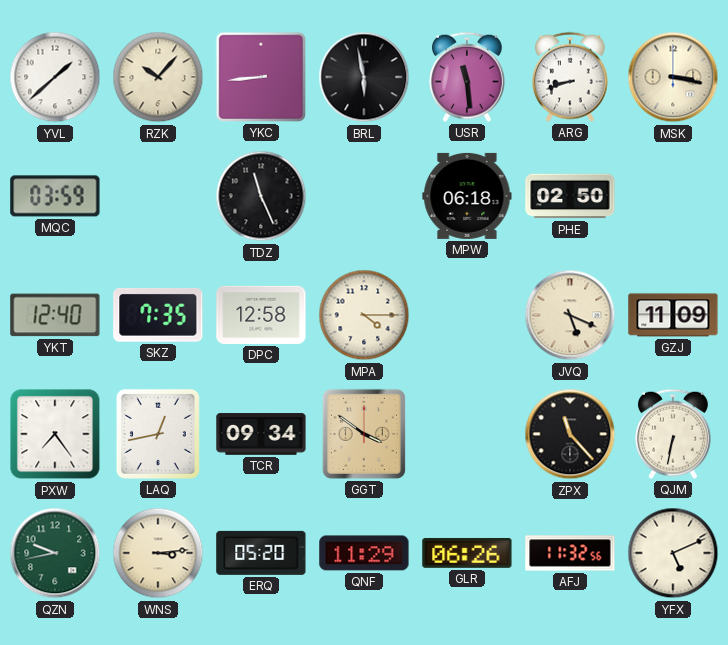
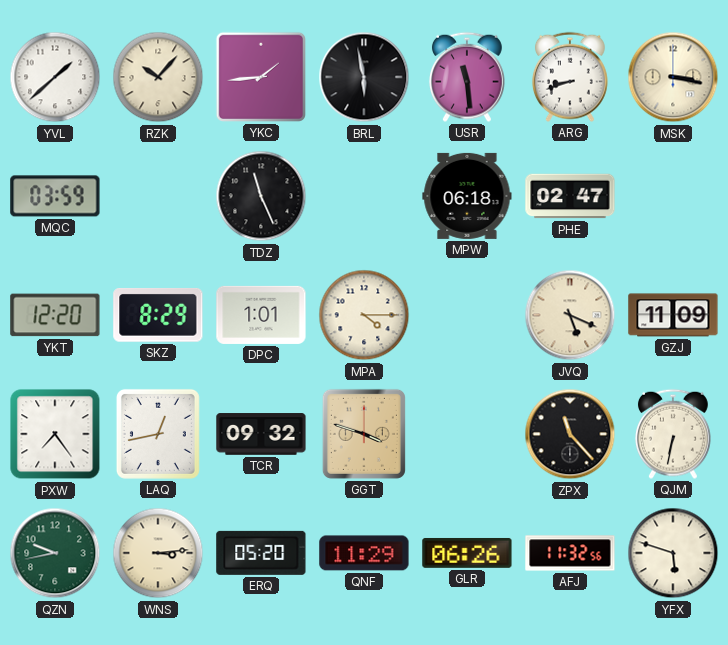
YKC: 8:44 -> 1:44
PHE: 02:50 -> 02:47
YKT: 12:40 -> 12:20
SKZ: 7:35 -> 8:29
DPC: 12:58 -> 1:01
TCR: 09:34 -> 09:32
GGT: 3:51 -> 3:48
YFX: 5:11 -> 5:48
